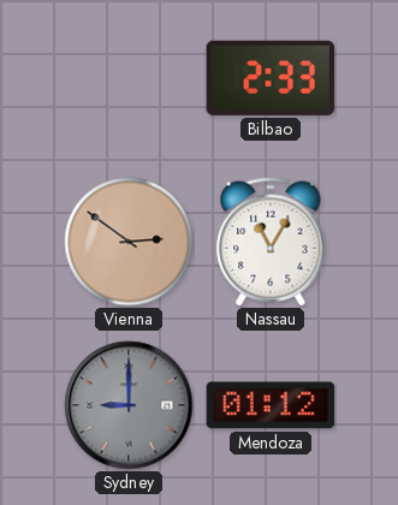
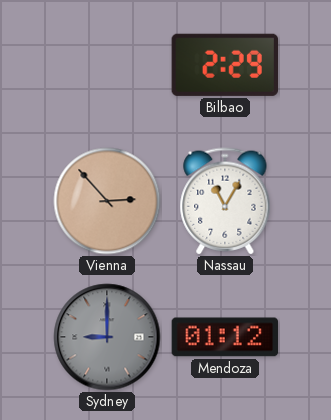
Bilbao: 2:33 -> 2:29
Vienna: 2:51 -> 2:53
